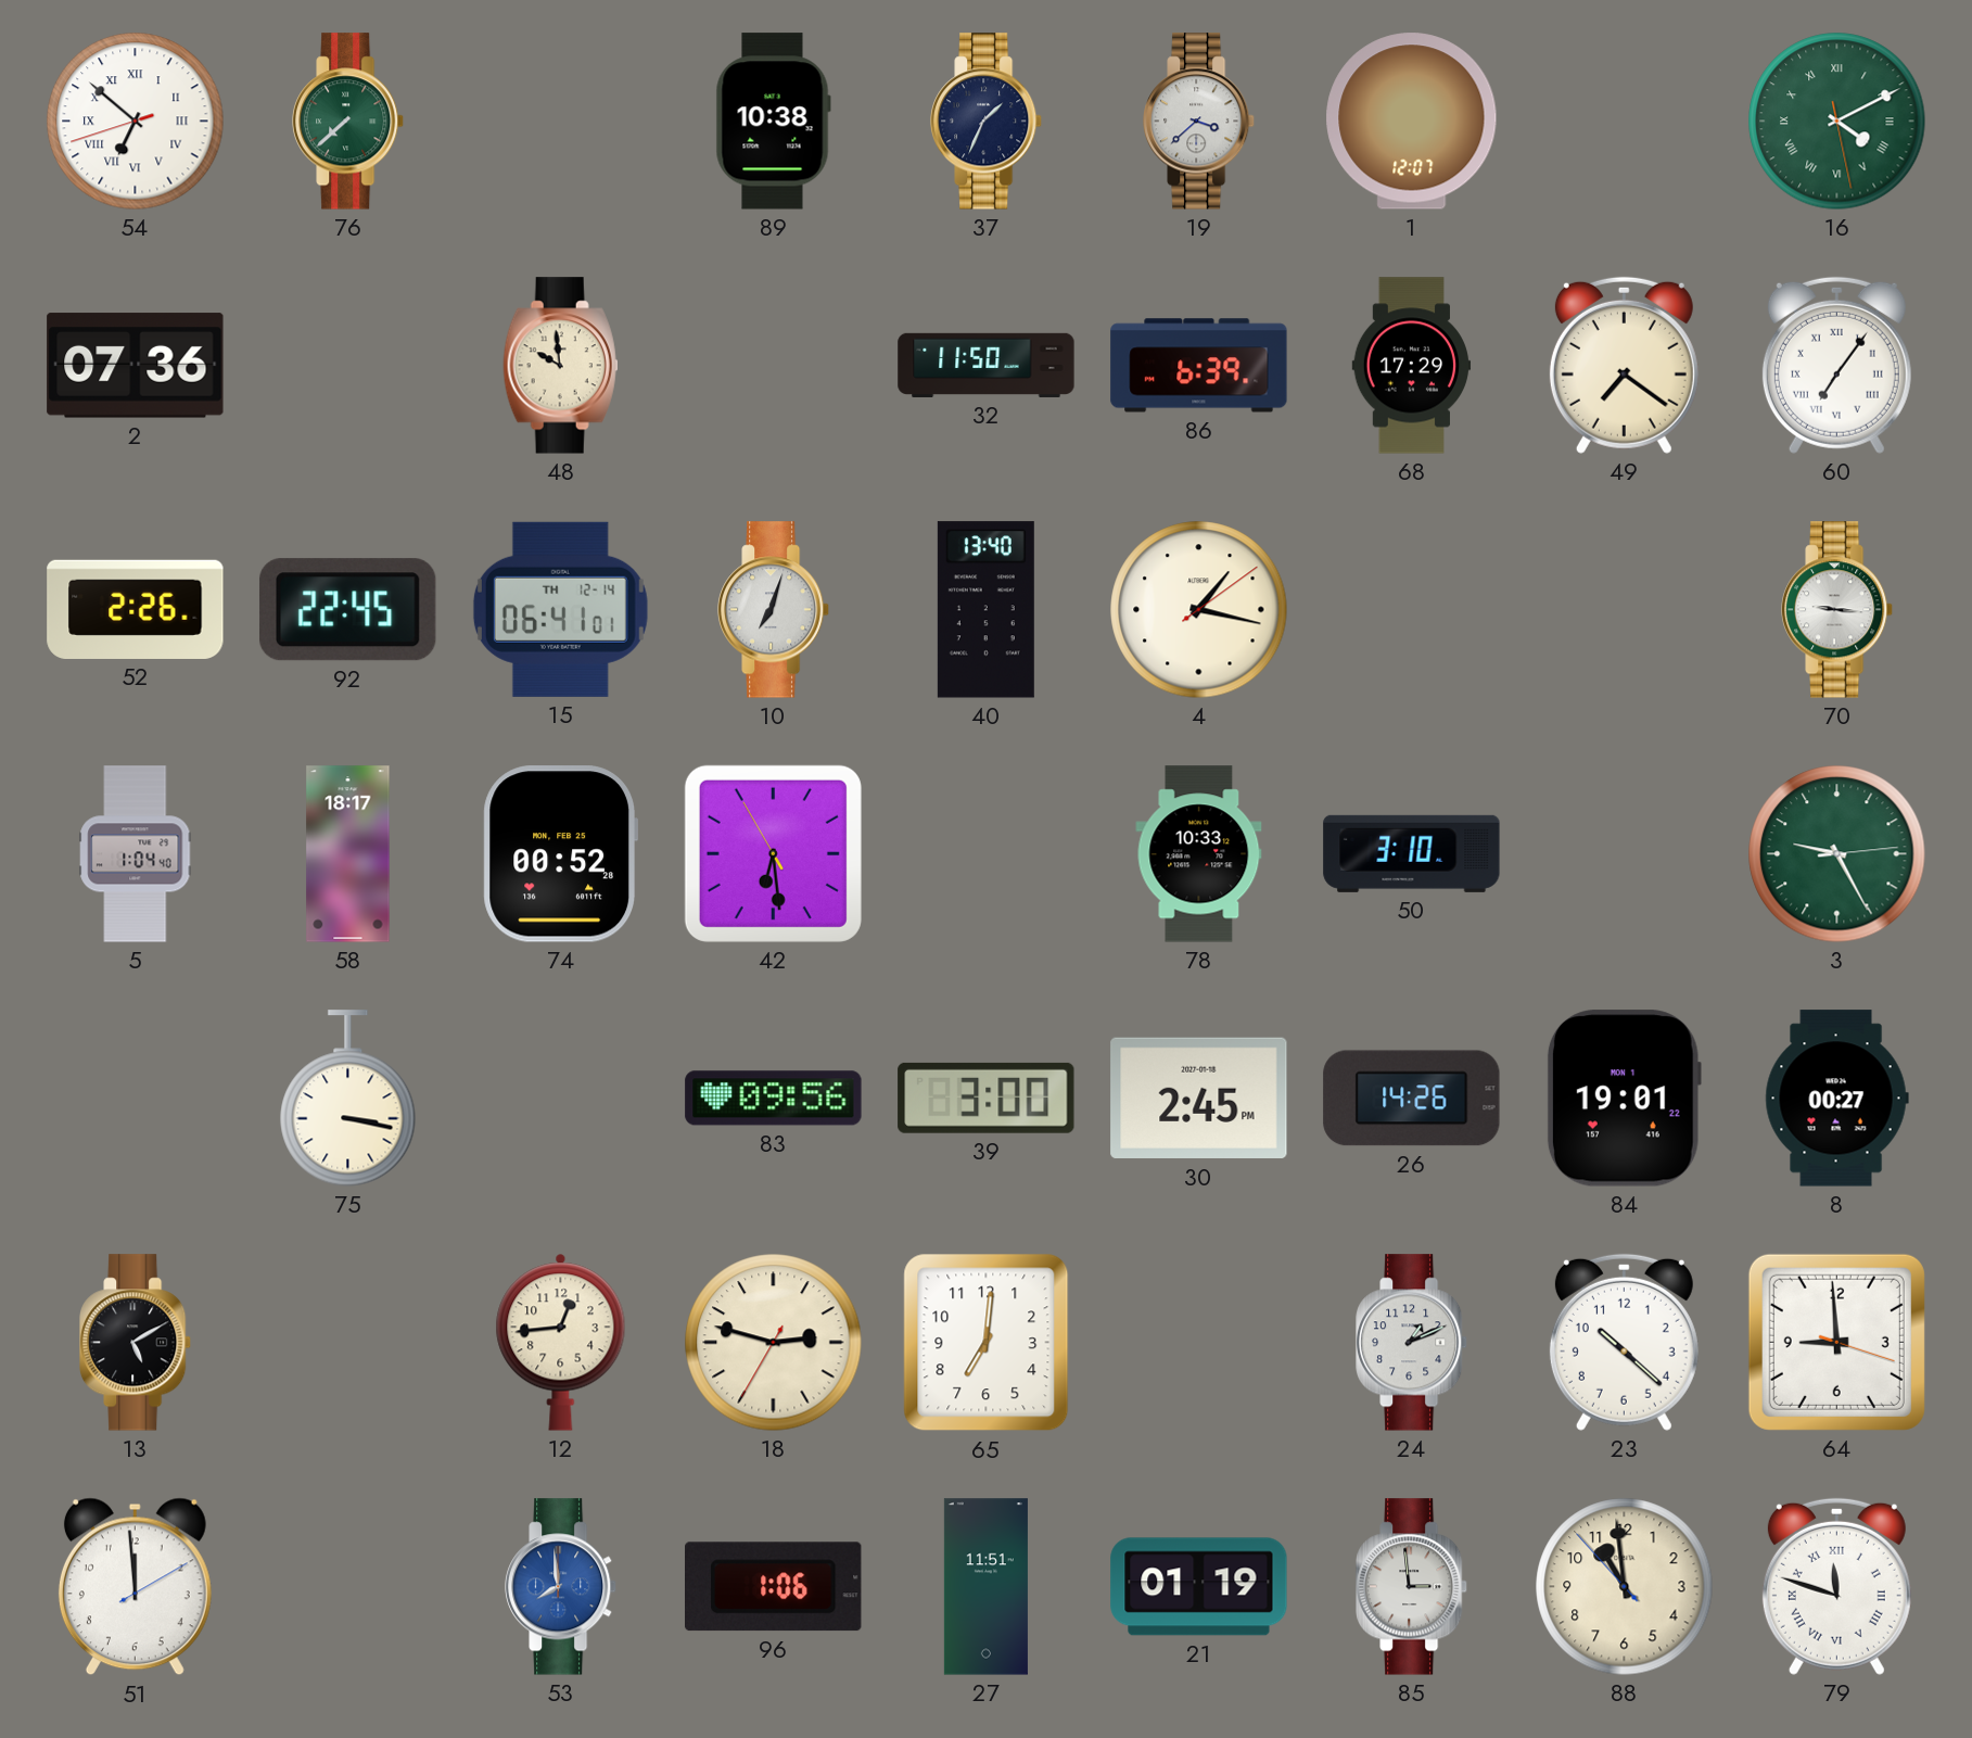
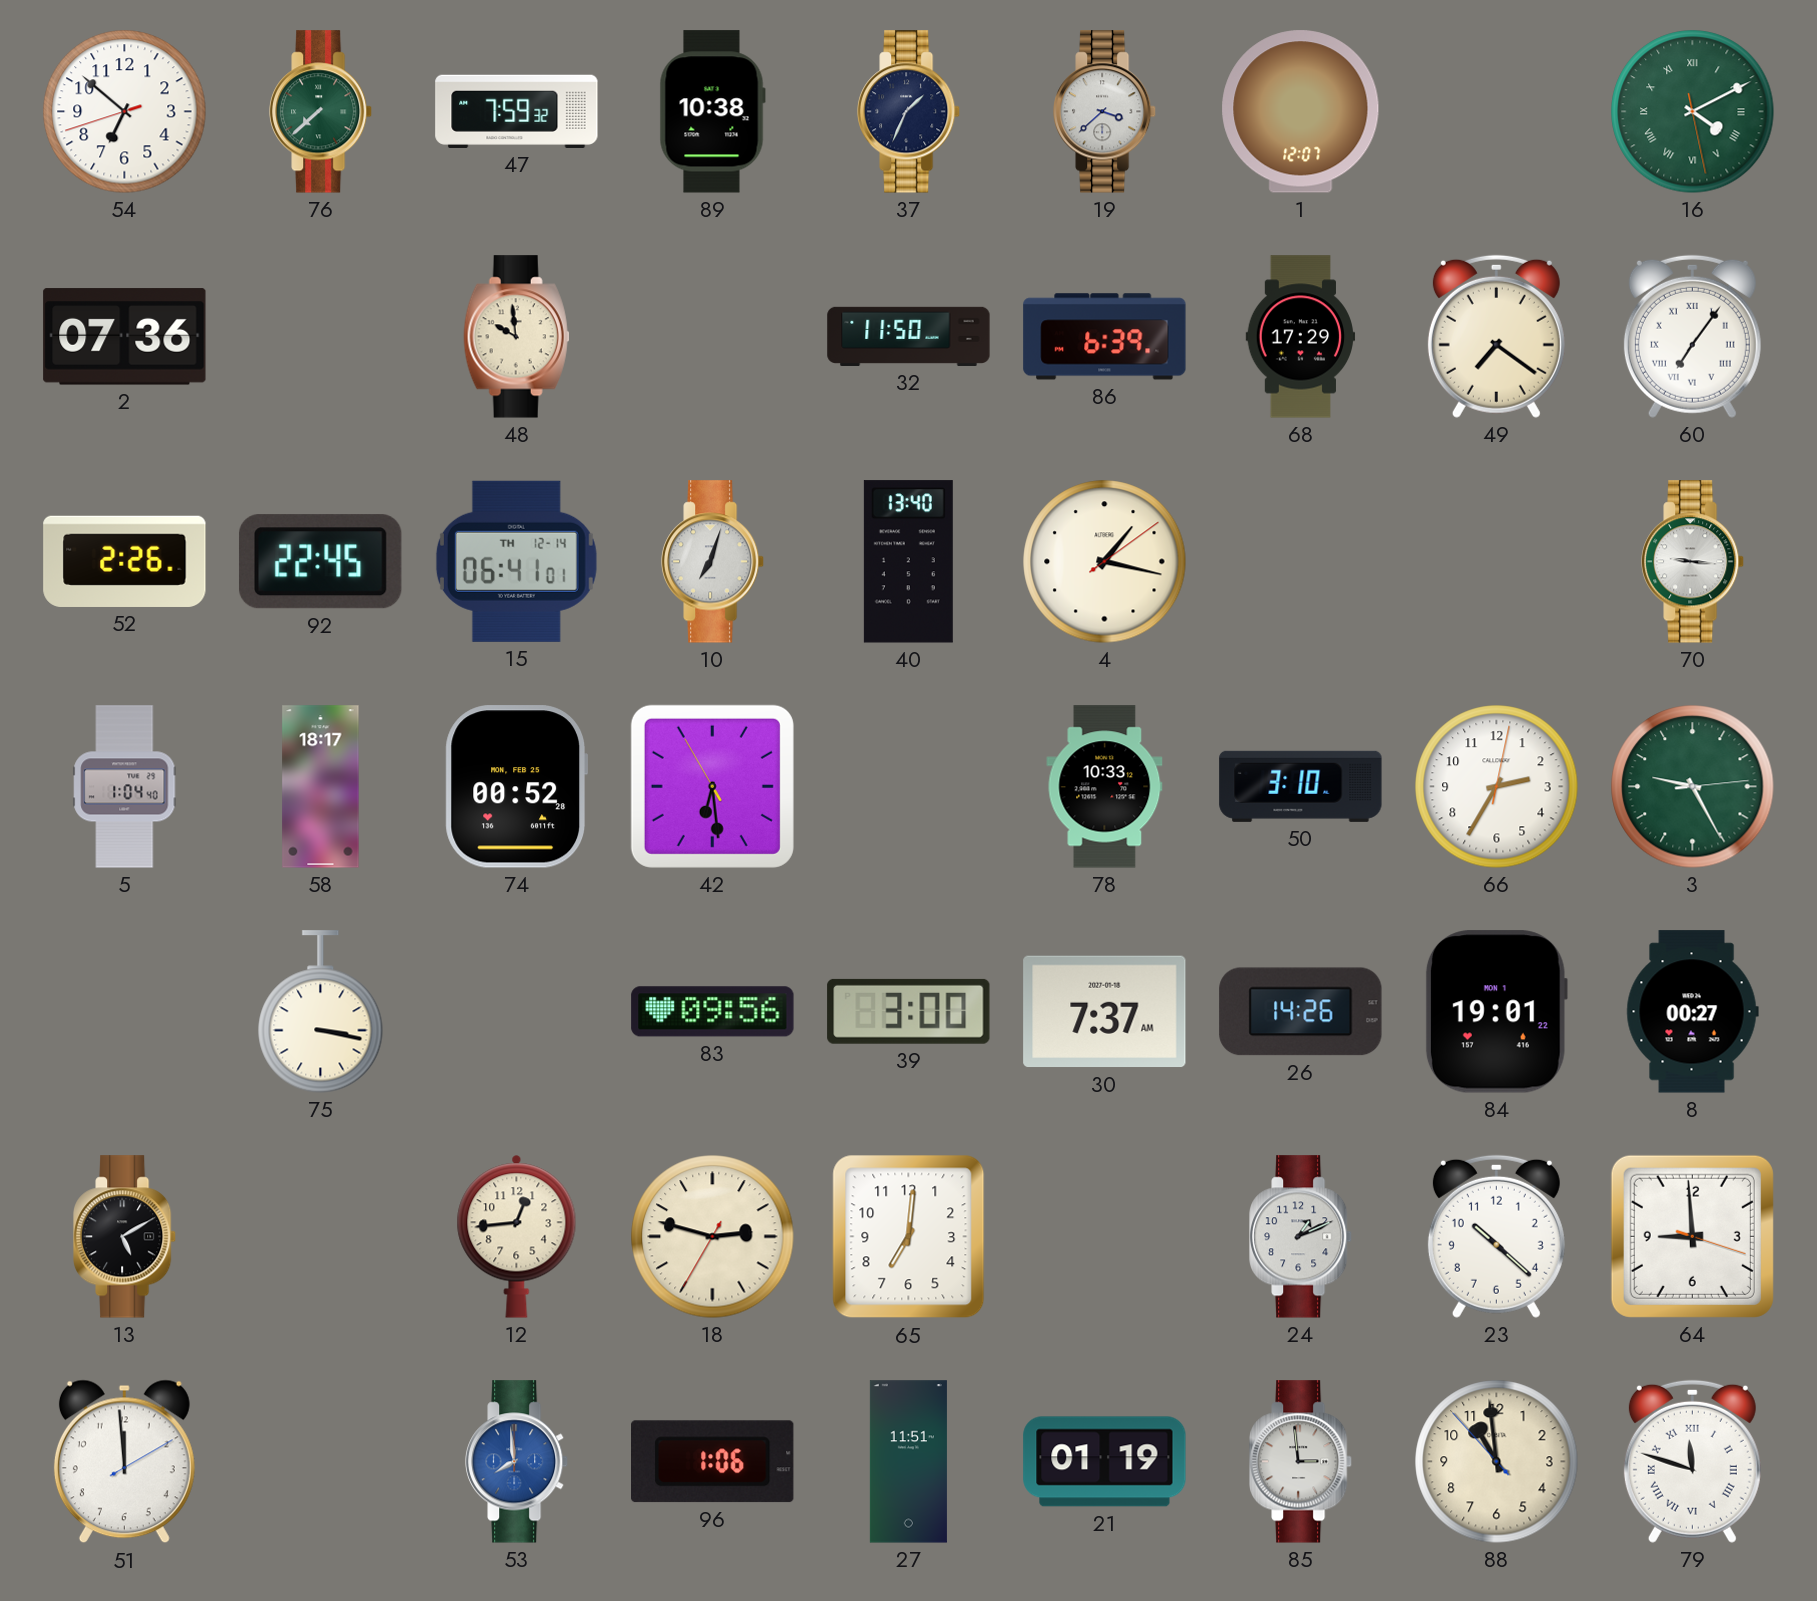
54 numerals: Roman -> Arabic
47: none -> 7:59
66: none -> 2:35
30: 2:45 -> 7:37
